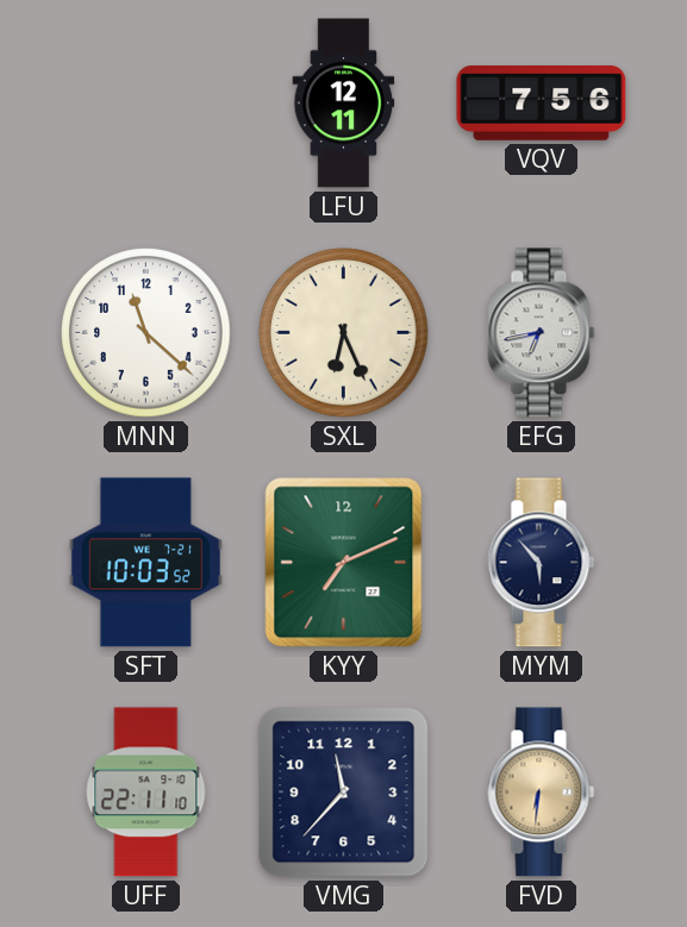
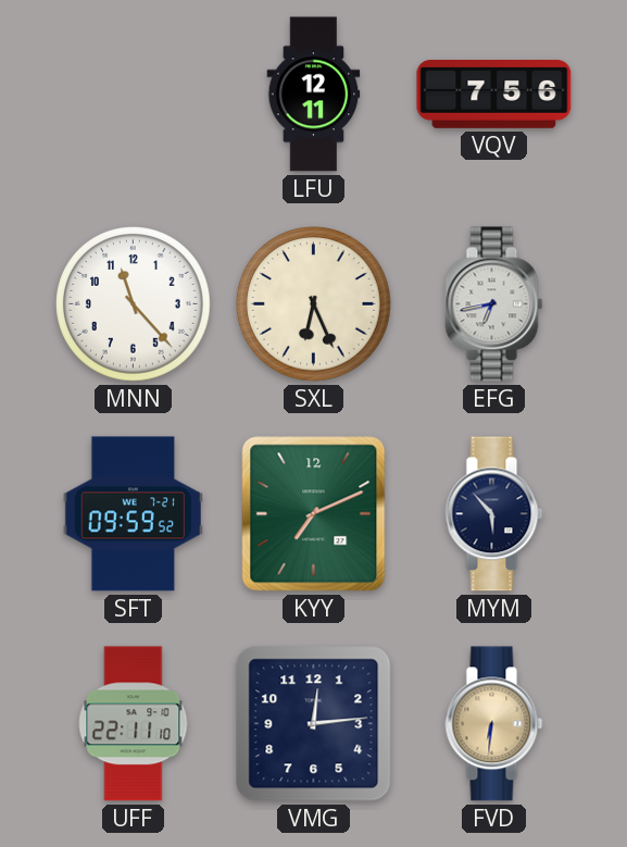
MNN: 11:22 -> 11:23
SFT: 10:03 -> 09:59
VMG: 11:37 -> 12:14
